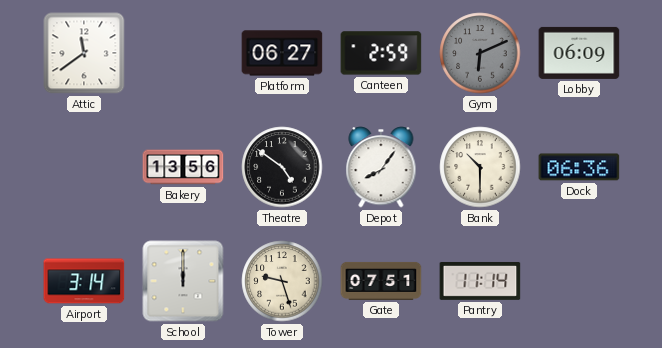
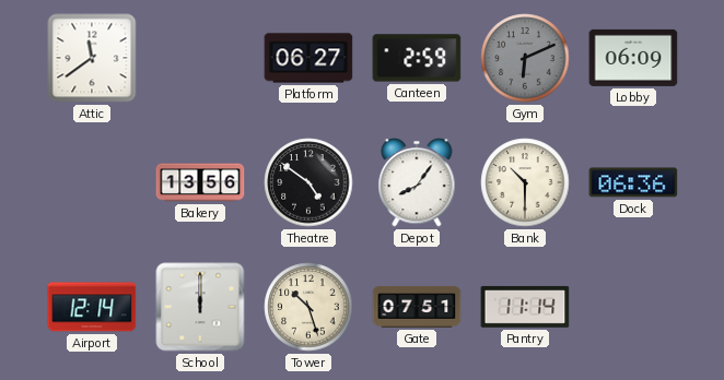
Airport: 3:14 -> 12:14
Tower: 9:27 -> 10:27
